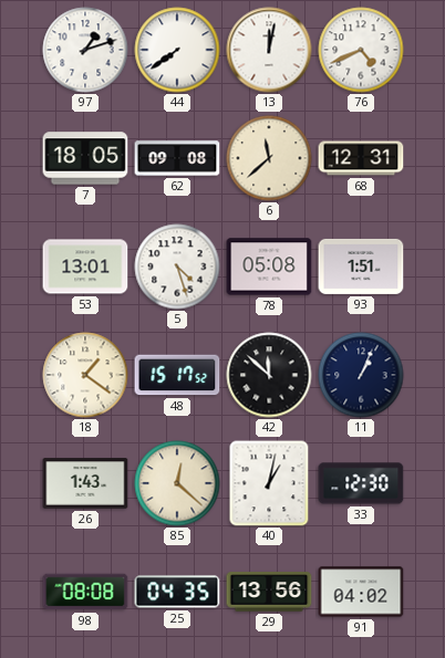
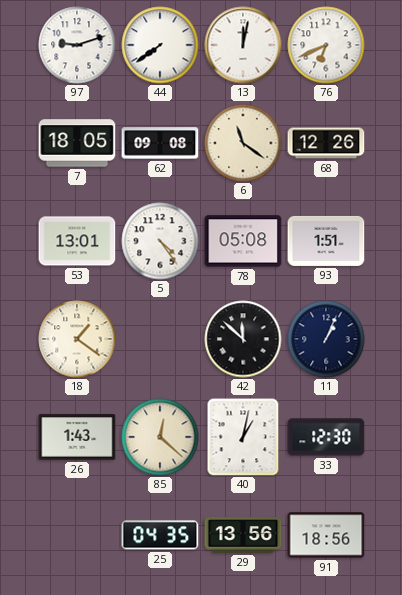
97: 1:12 -> 9:12
76: 4:41 -> 6:41
6: 11:38 -> 11:21
68: 12:31 -> 12:26
5: 4:27 -> 4:24
48: 15:17 -> none
98: 08:08 -> none
91: 04:02 -> 18:56
